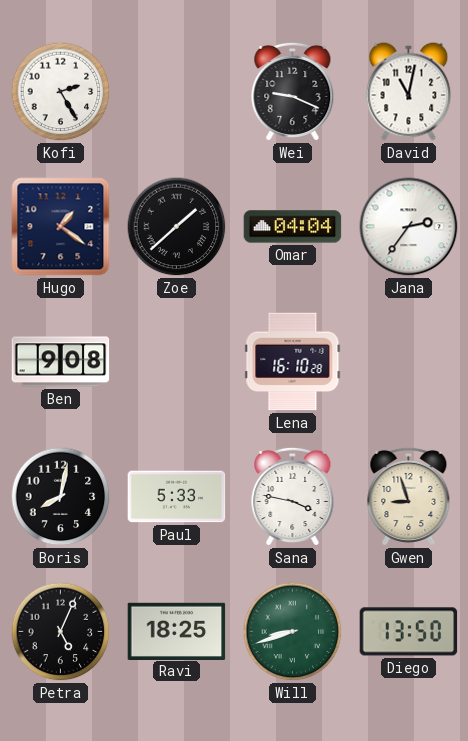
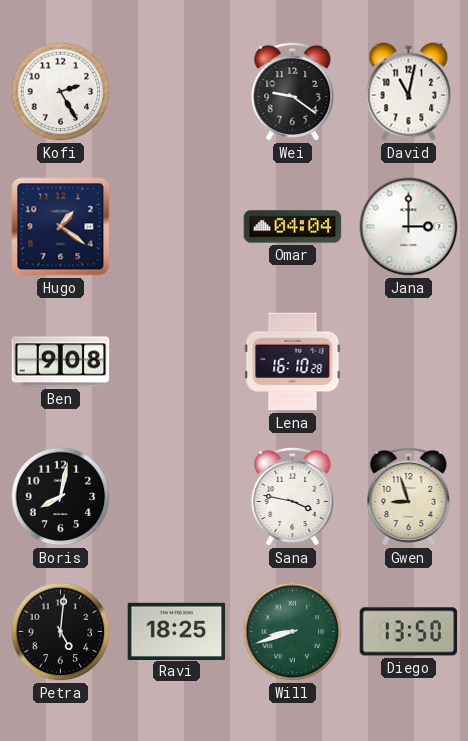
Wei: 9:19 -> 9:21
Zoe: 1:38 -> none
Jana: 2:36 -> 3:00
Paul: 5:33 -> none
Petra: 5:04 -> 5:01
